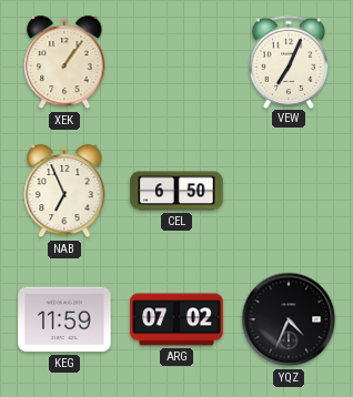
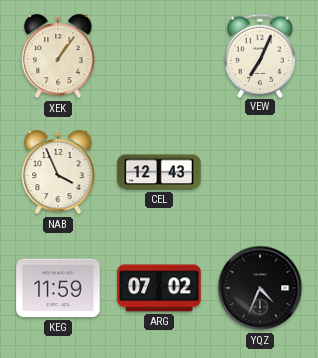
NAB: 6:56 -> 3:56
CEL: 6:50 -> 12:43
